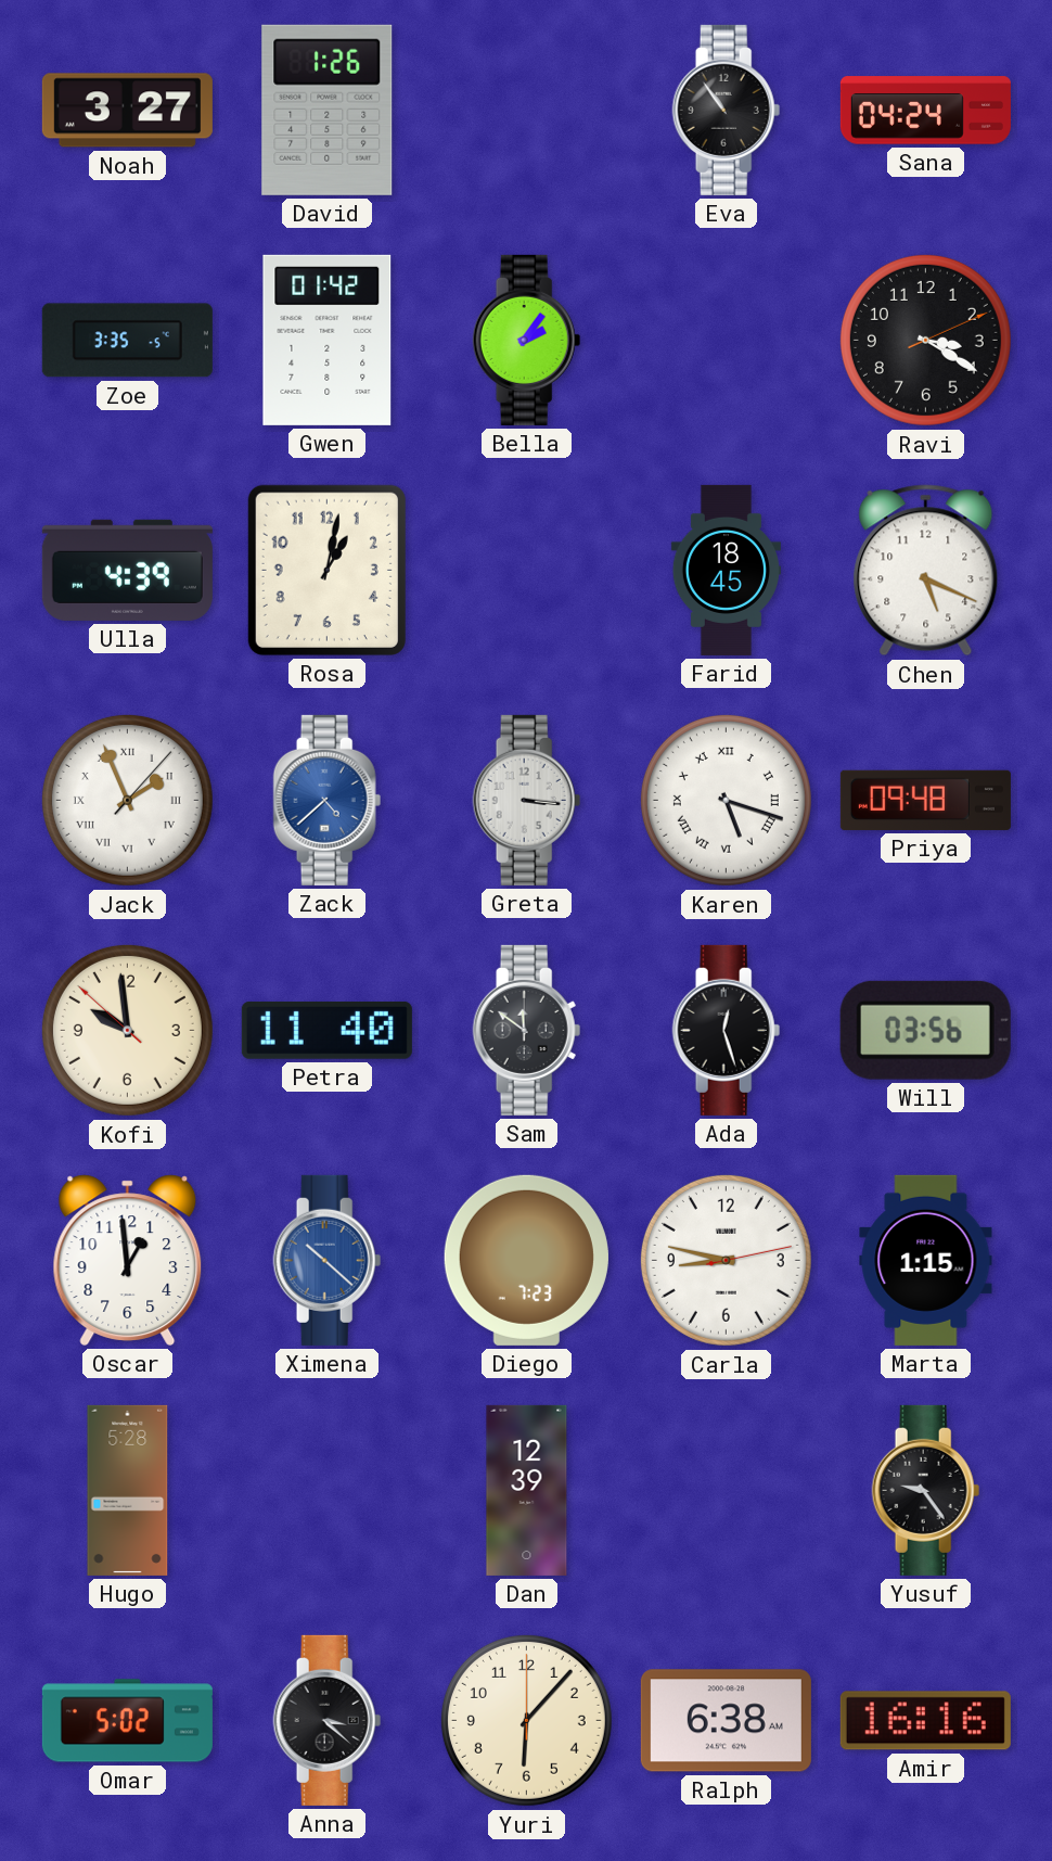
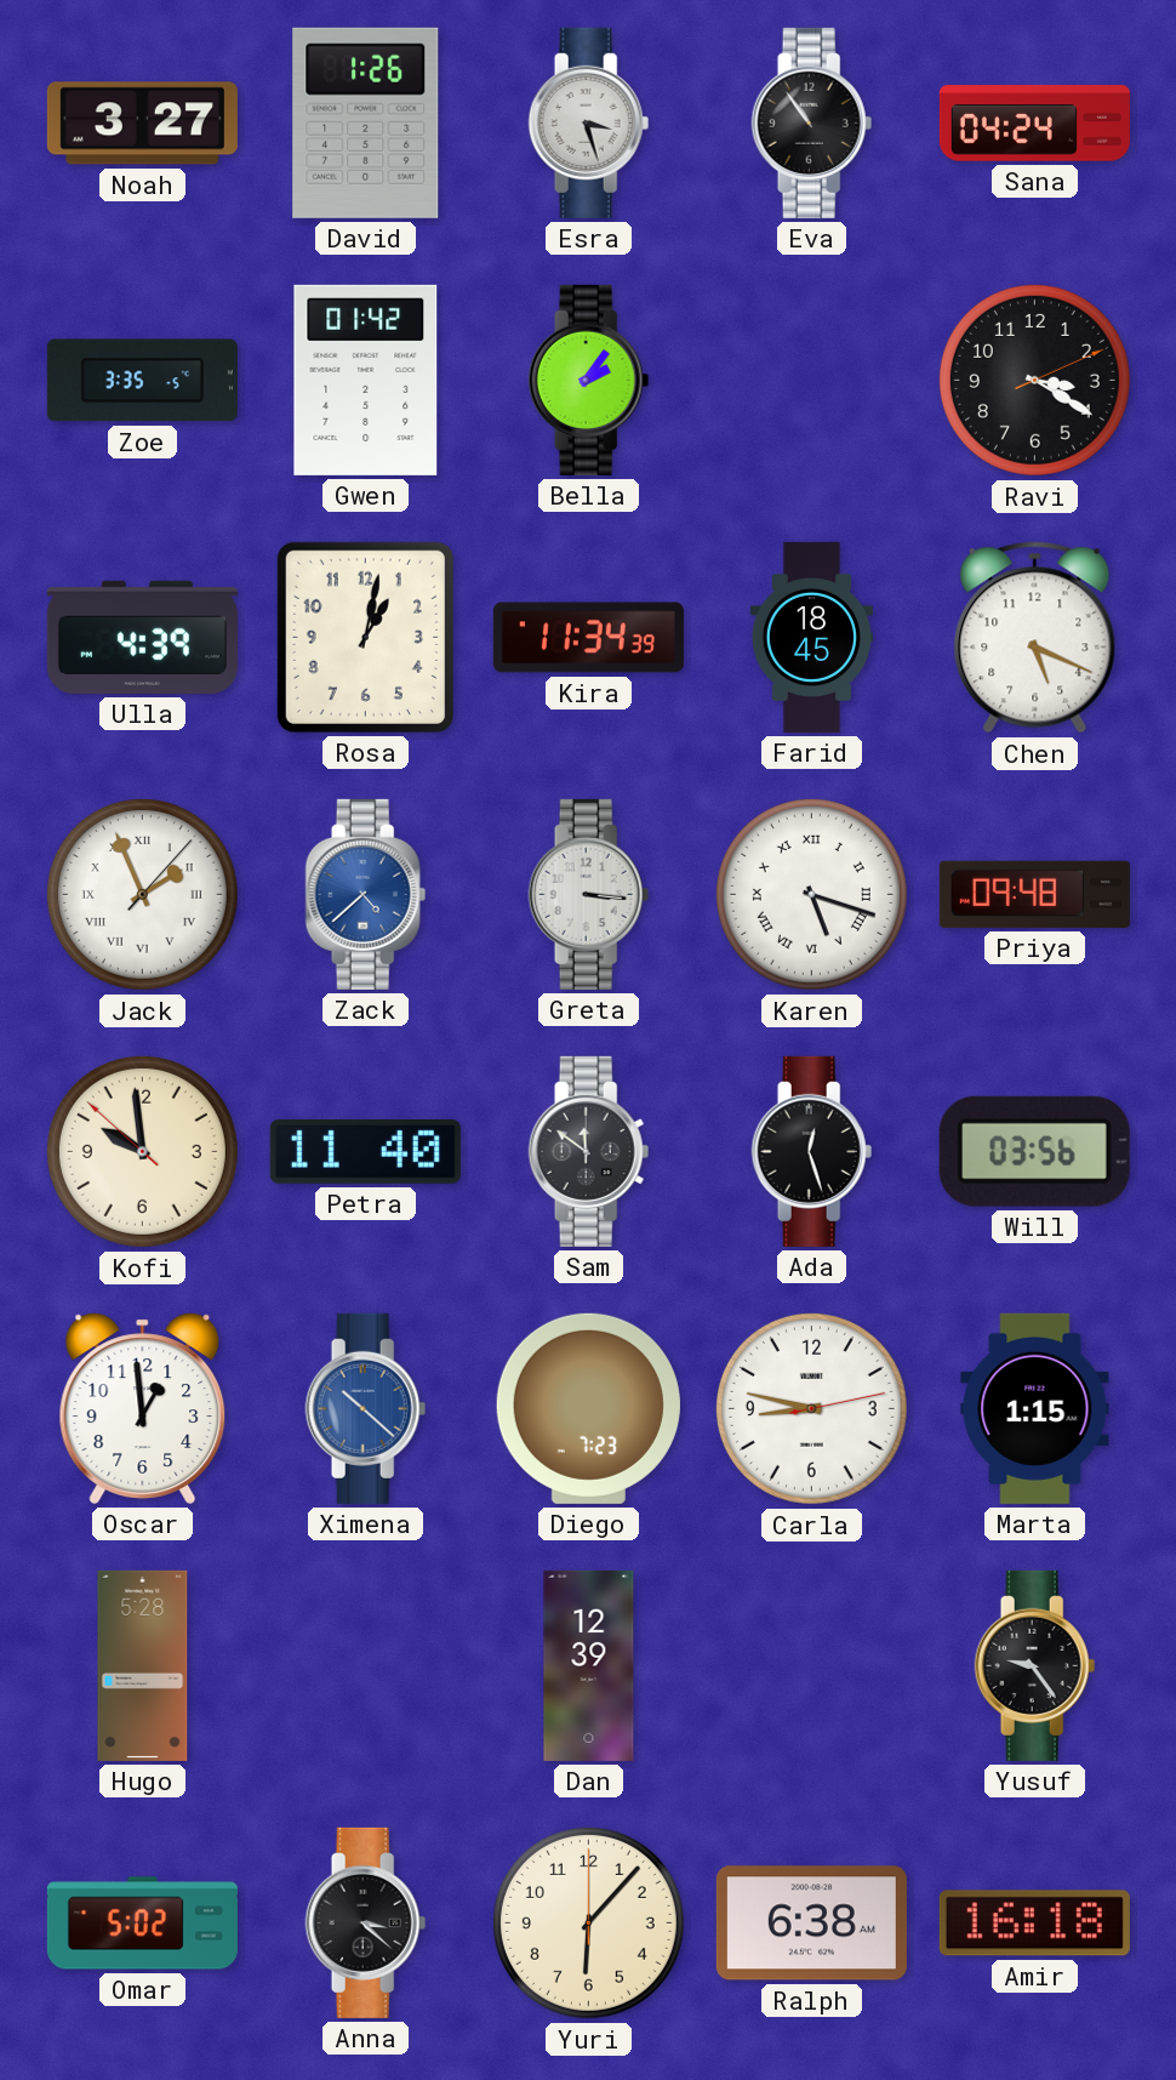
Esra: none -> 3:27
Kira: none -> 11:34
Amir: 16:16 -> 16:18
